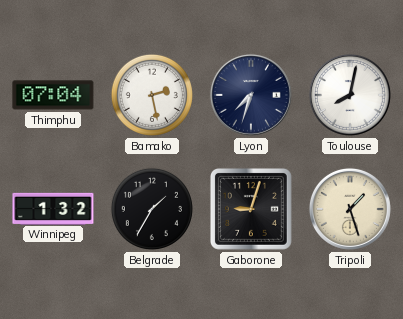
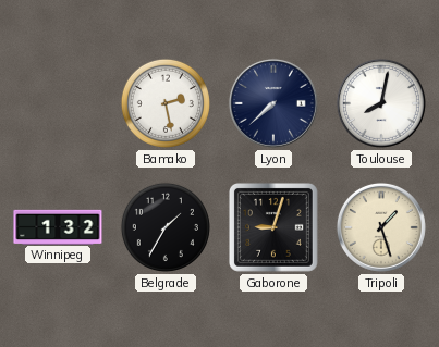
Thimphu: 07:04 -> none
Lyon: 7:33 -> 7:38
